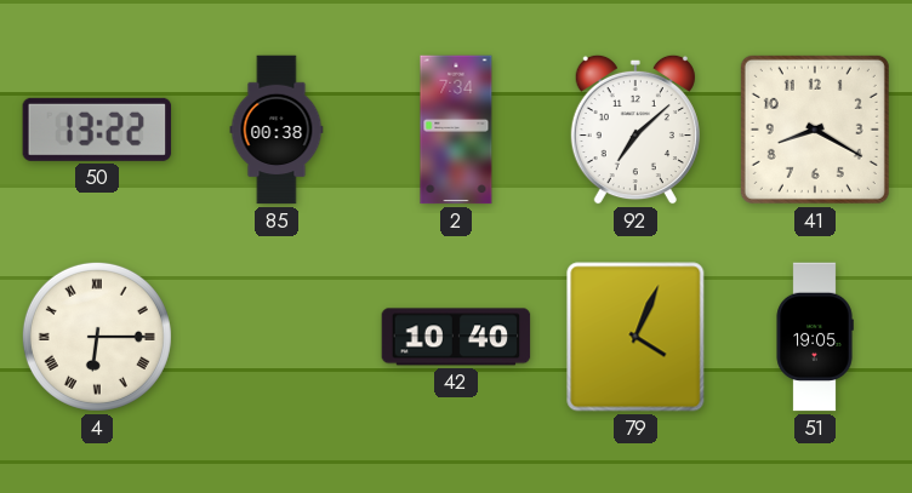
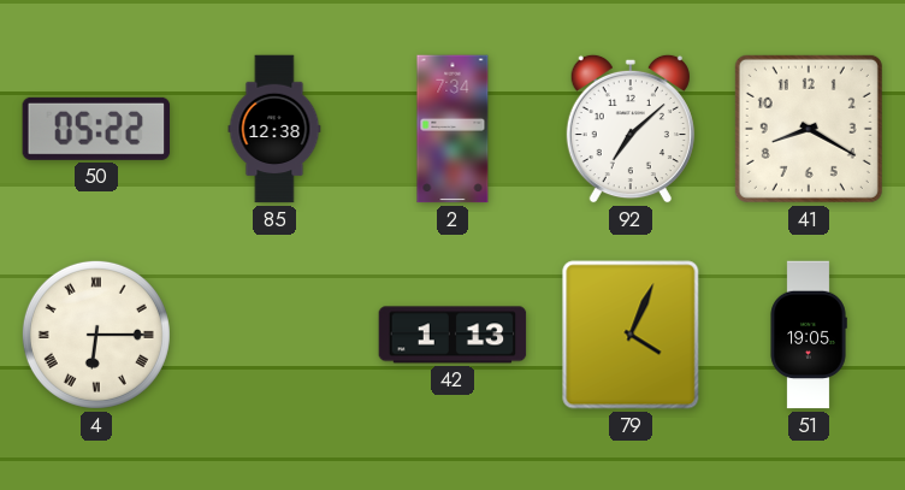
50: 13:22 -> 05:22
85: 00:38 -> 12:38
42: 10:40 -> 1:13
